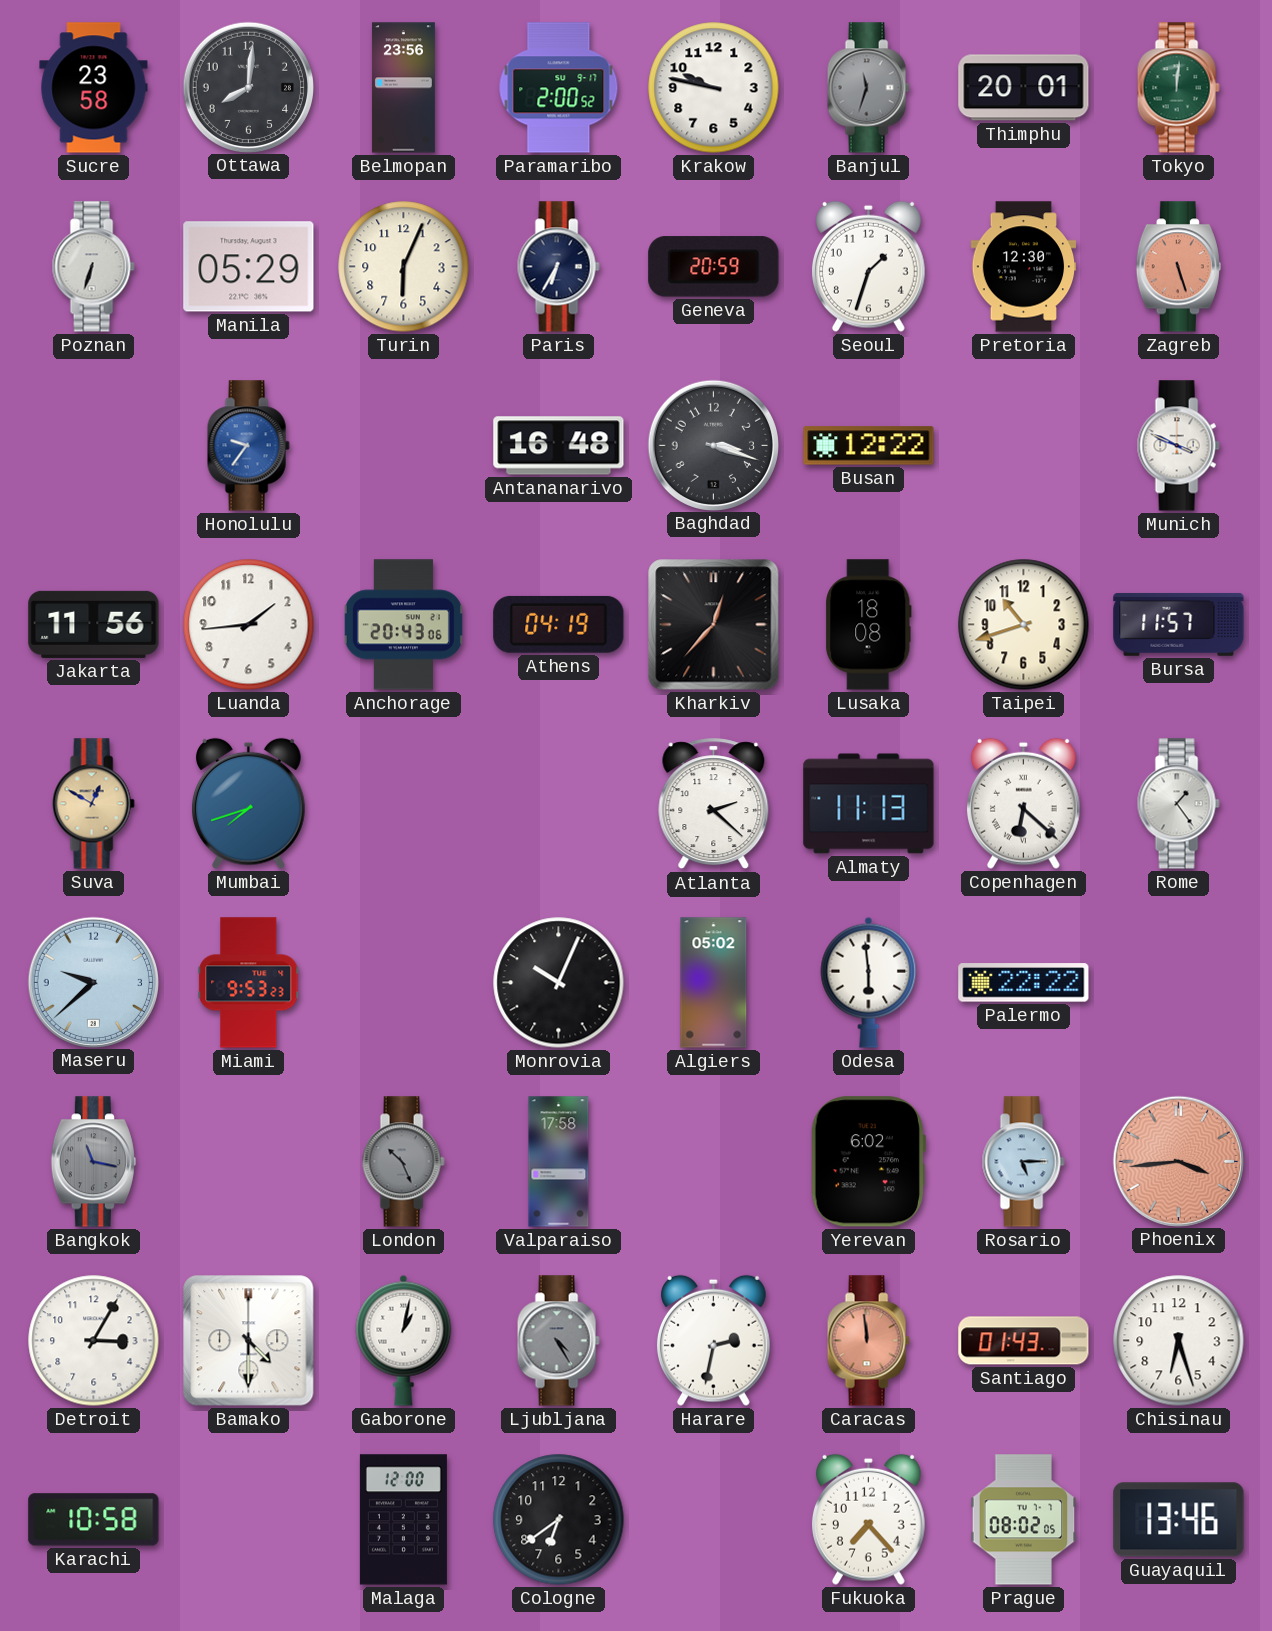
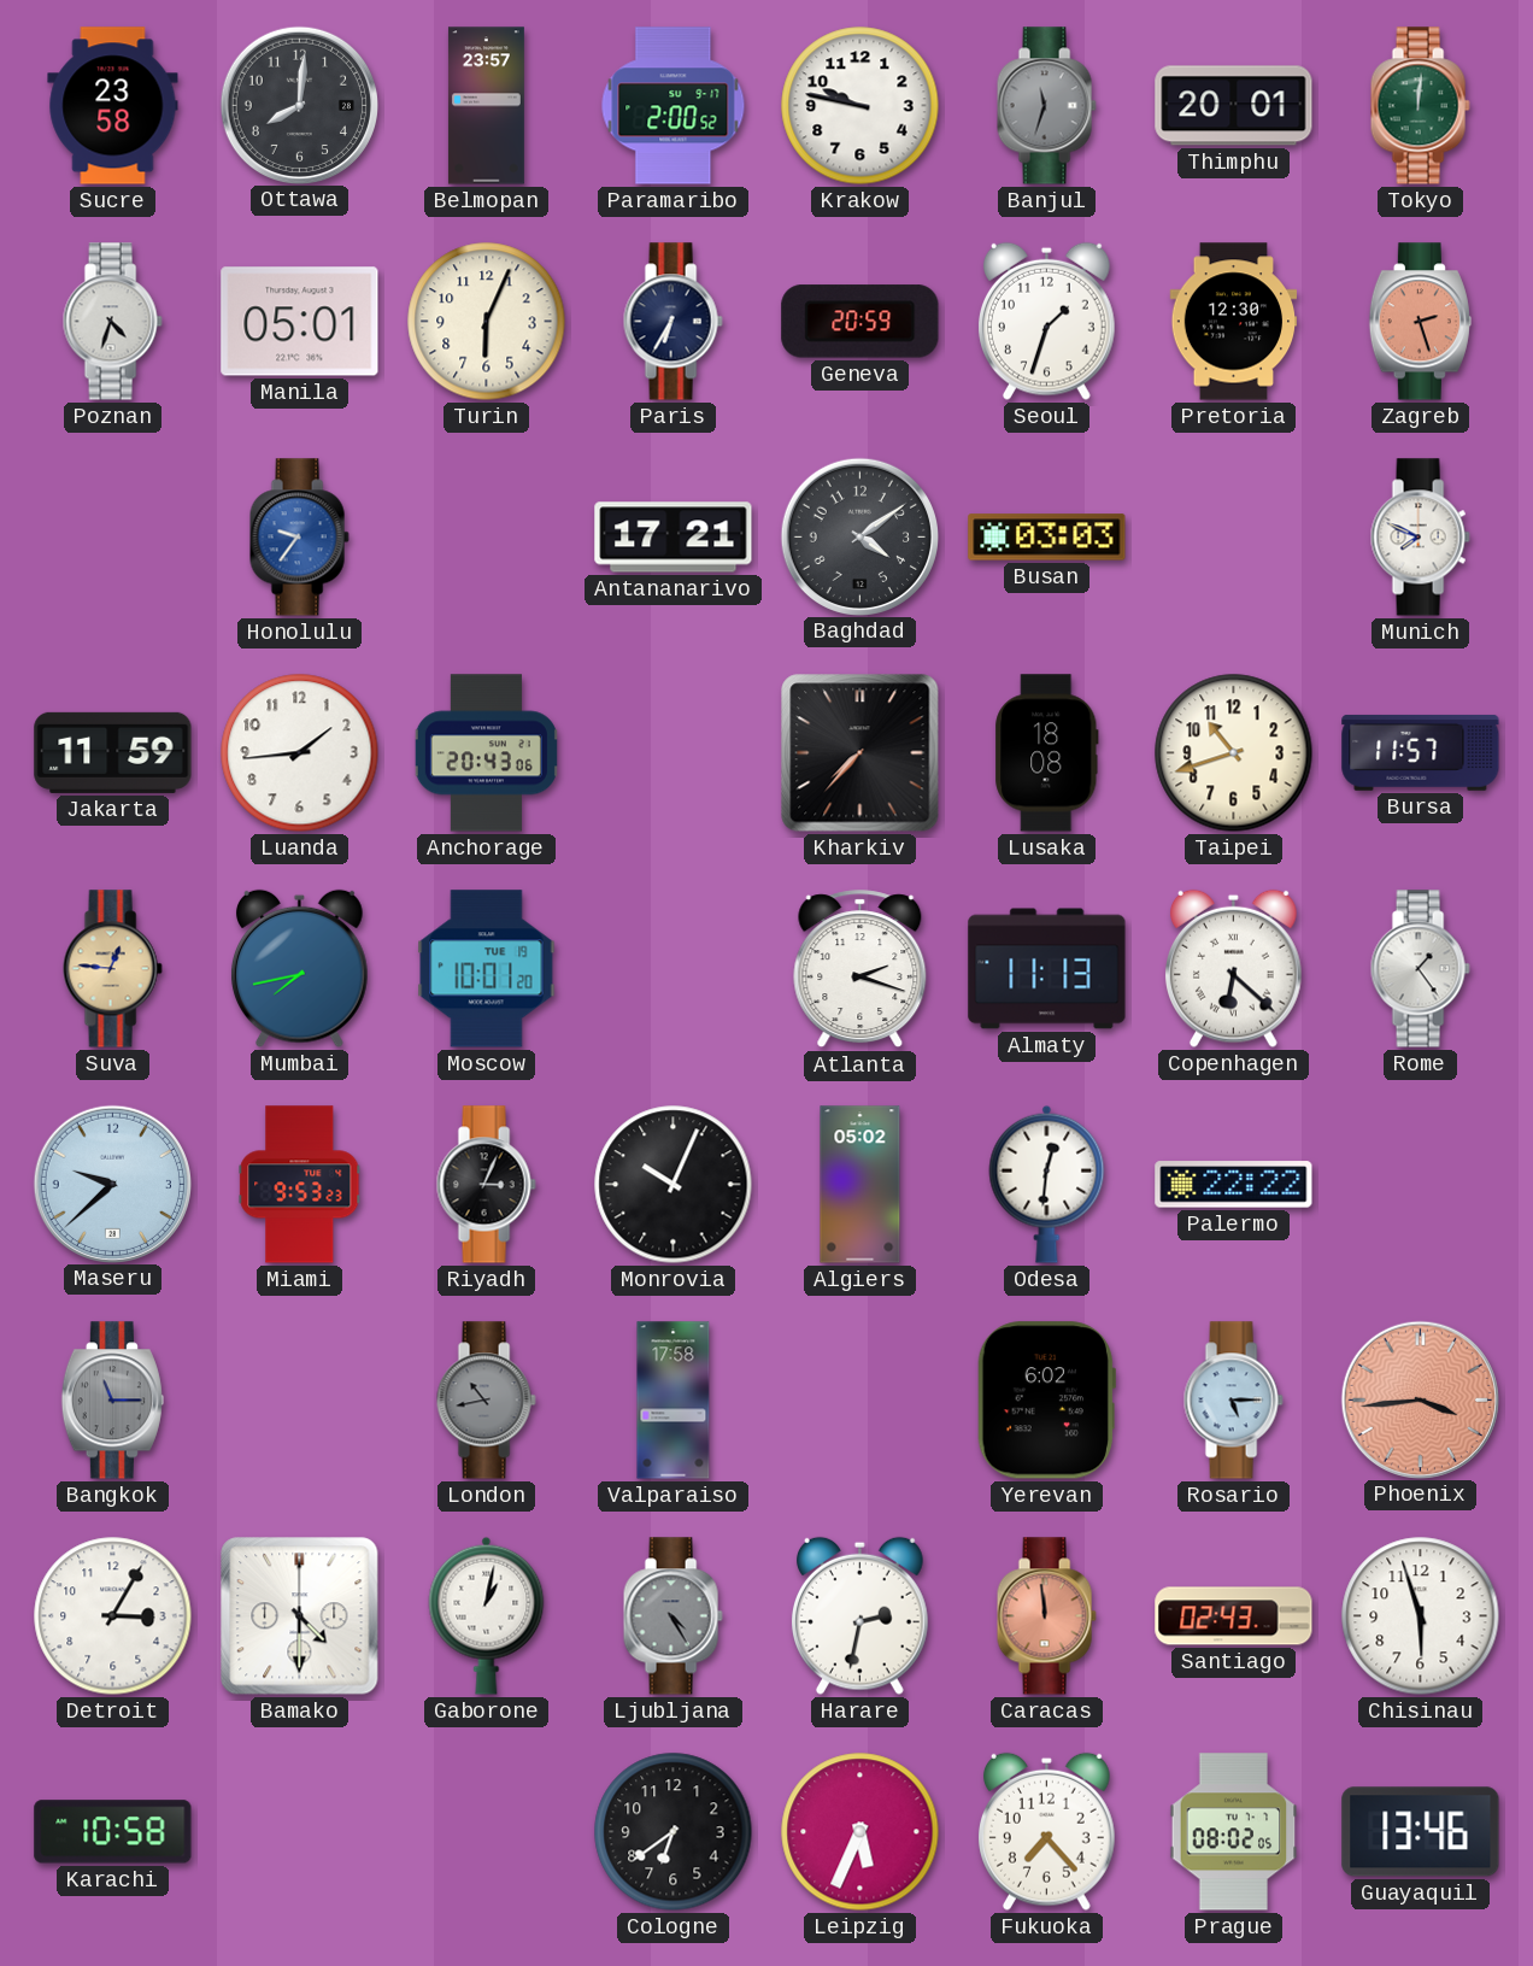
Belmopan: 23:56 -> 23:57
Poznan: 6:33 -> 4:33
Manila: 05:29 -> 05:01
Zagreb: 5:27 -> 2:27
Antananarivo: 16:48 -> 17:21
Baghdad: 3:18 -> 4:09
Busan: 12:22 -> 03:03
Munich: 3:49 -> 7:49
Jakarta: 11:56 -> 11:59
Athens: 04:19 -> none
Kharkiv: 12:37 -> 7:37
Suva: 12:50 -> 12:46
Mumbai: 7:42 -> 7:43
Moscow: none -> 10:01
Atlanta: 2:22 -> 2:18
Riyadh: none -> 3:04
Odesa: 5:59 -> 12:31
Bangkok: 11:17 -> 11:15
London: 10:26 -> 10:43
Santiago: 01:43 -> 02:43
Chisinau: 6:27 -> 5:57
Malaga: 12:00 -> none
Leipzig: none -> 5:34
